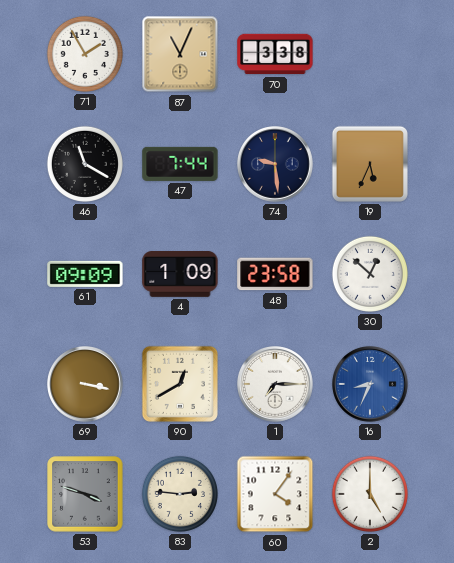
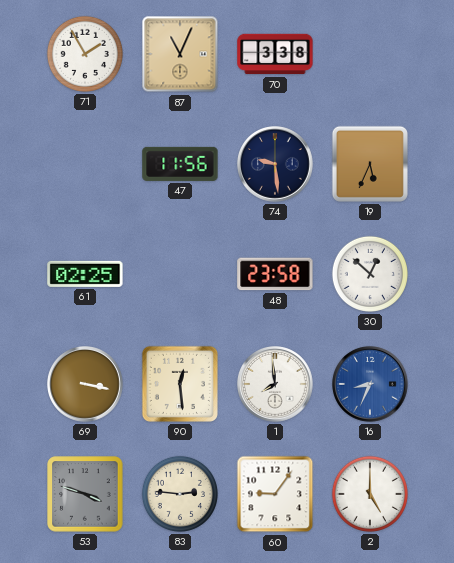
46: 11:20 -> none
47: 7:44 -> 11:56
61: 09:09 -> 02:25
4: 1:09 -> none
90: 12:40 -> 12:29
1: 7:15 -> 7:59
60: 4:06 -> 9:06
